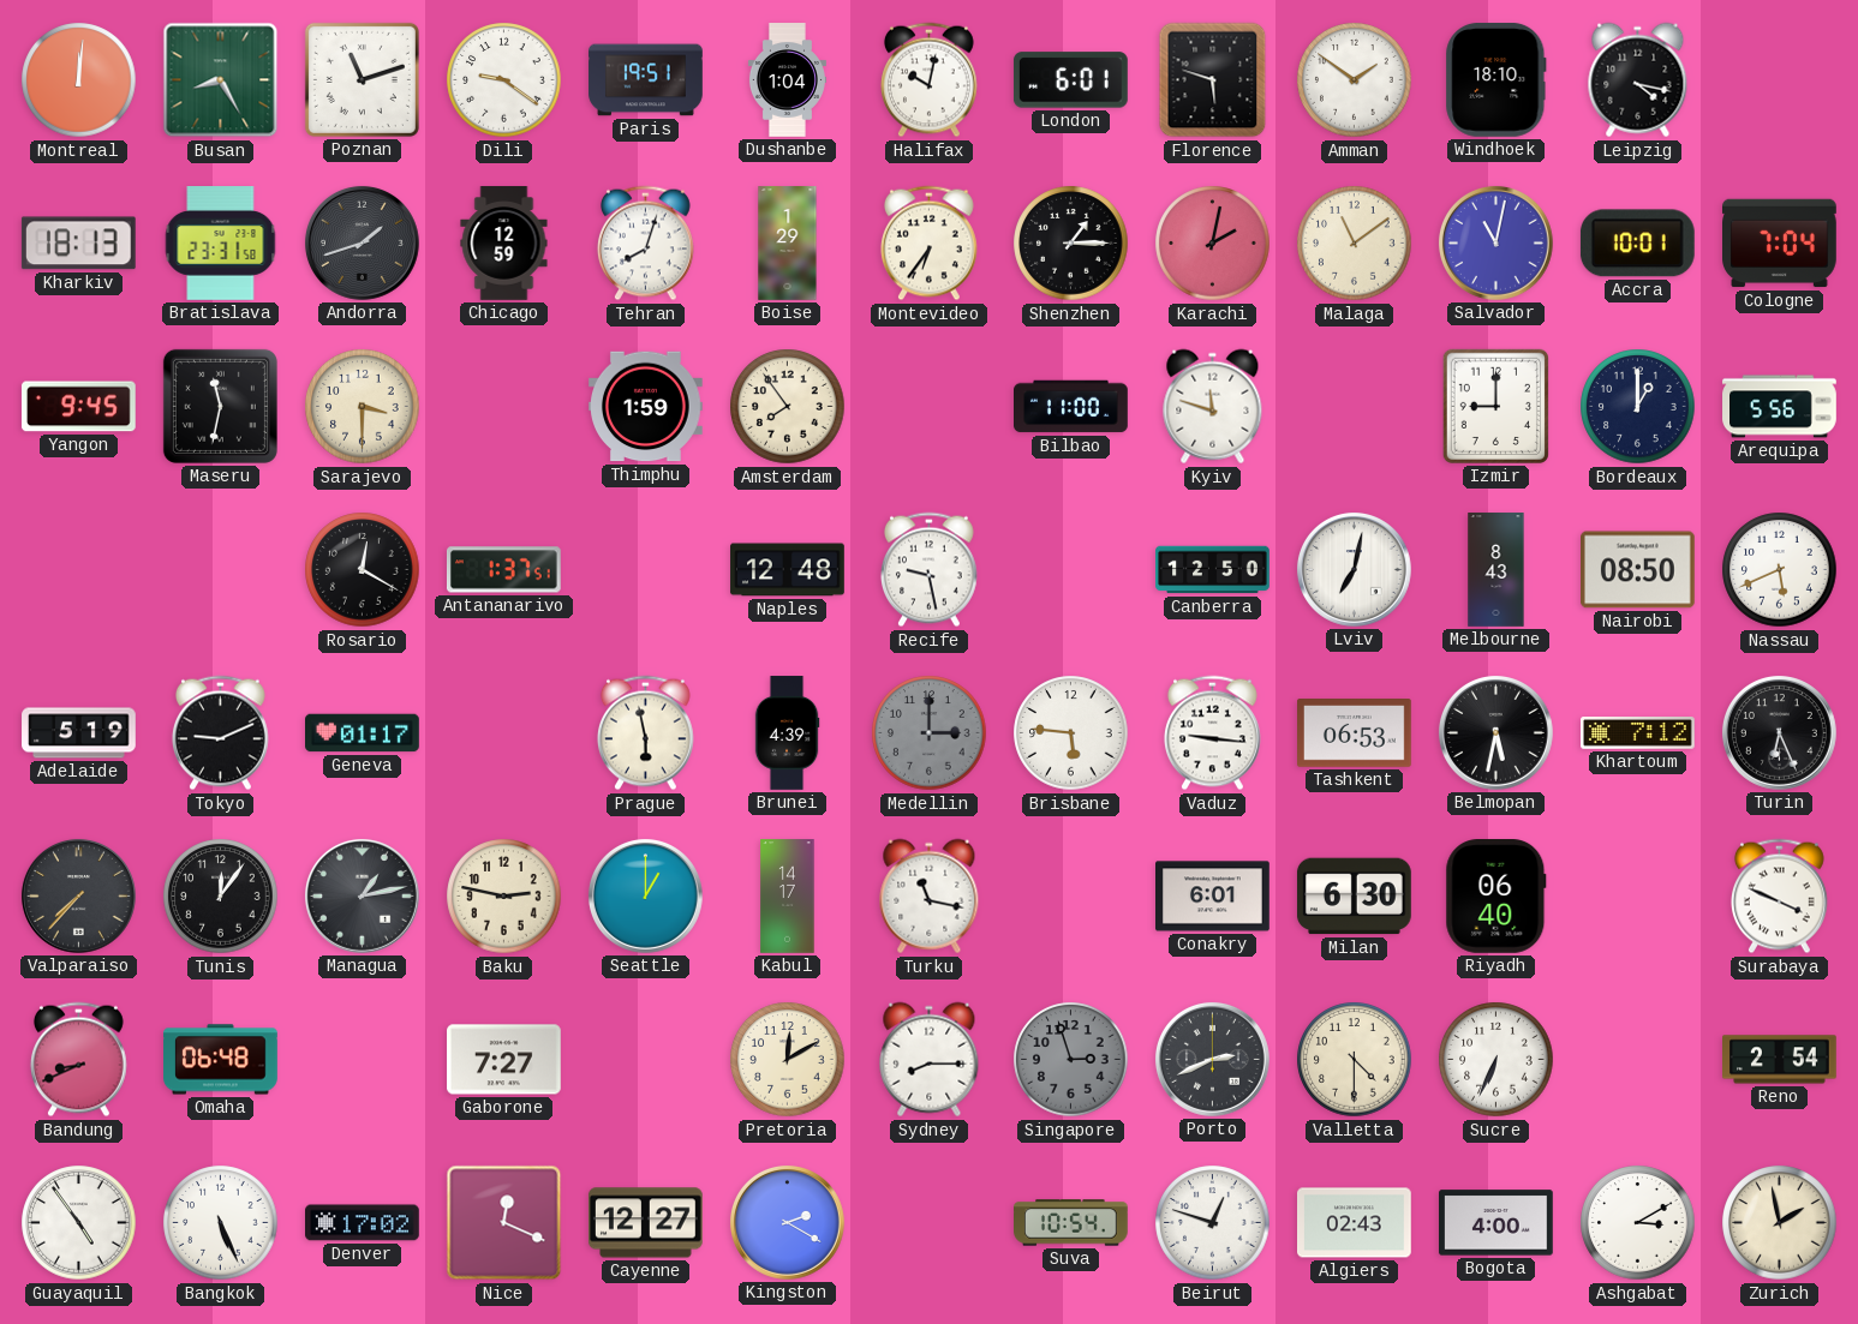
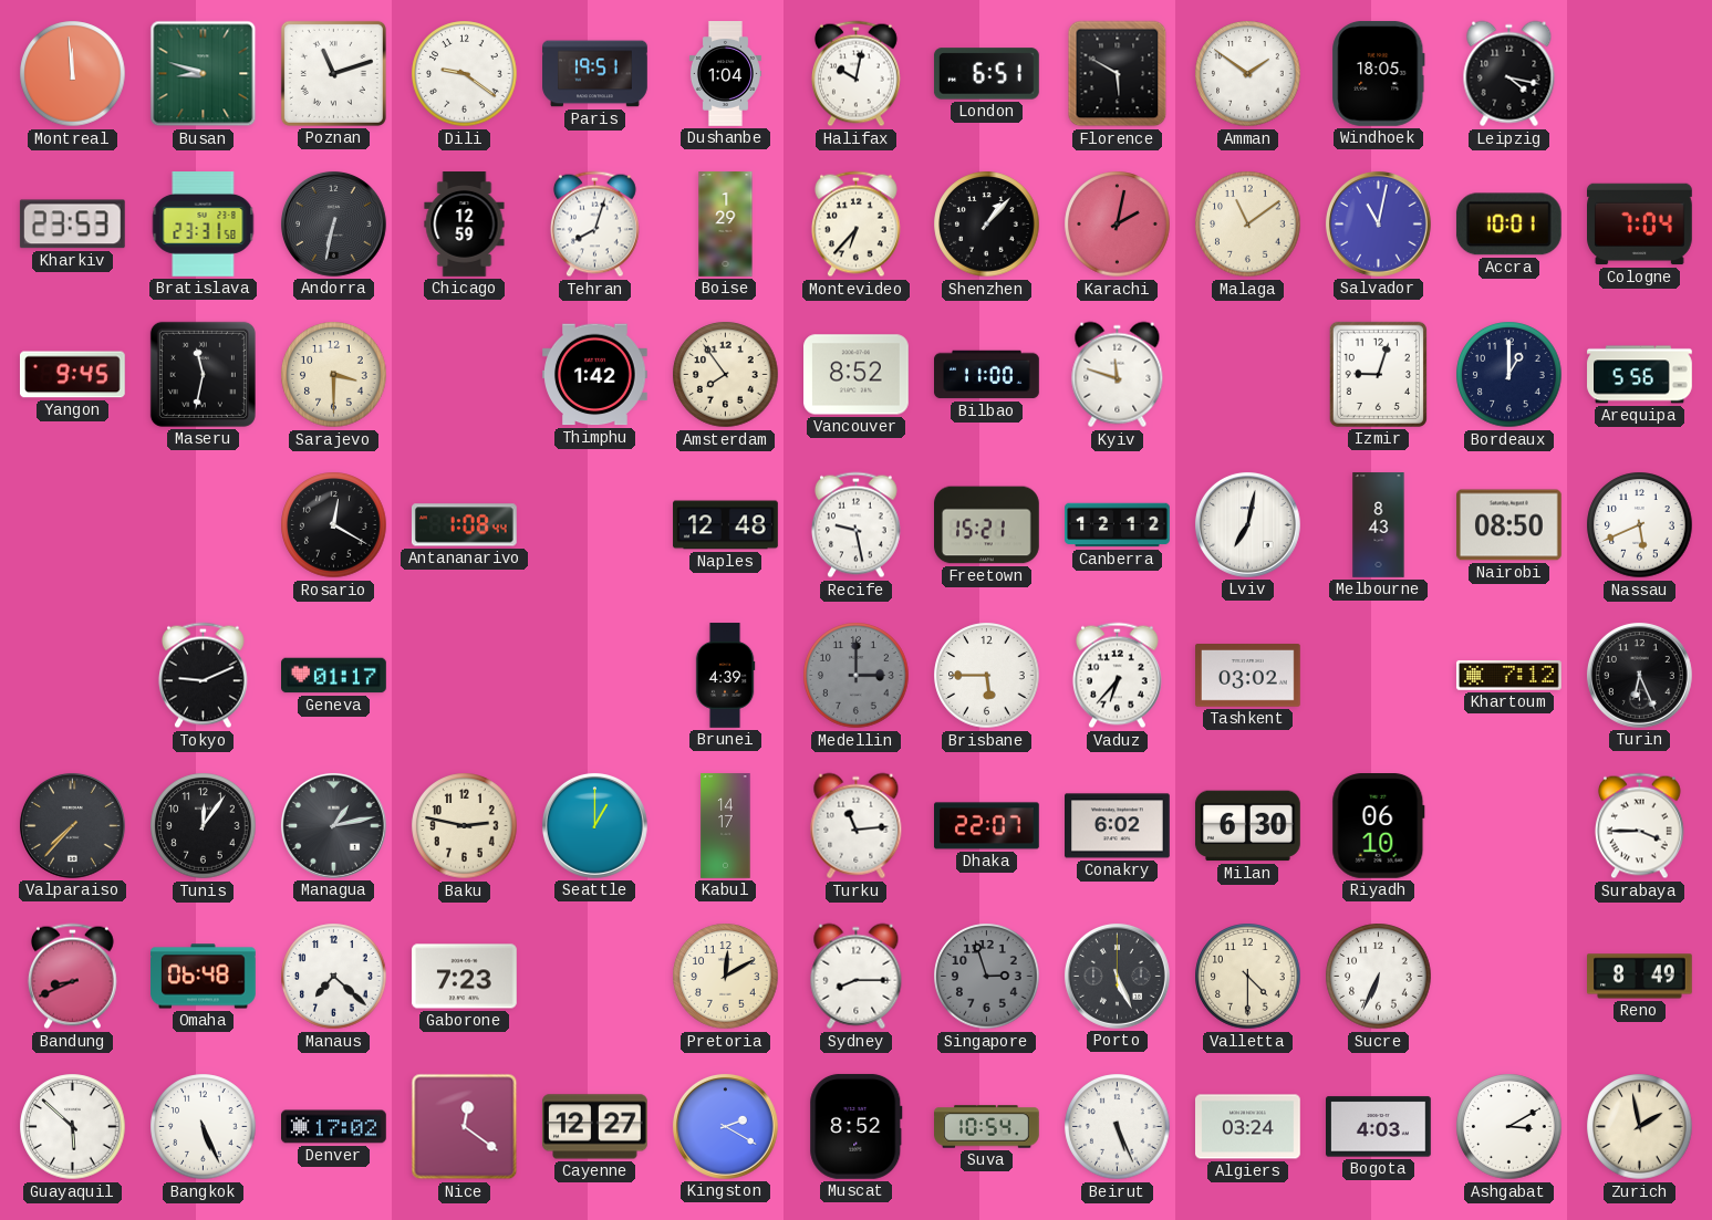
Montreal: 12:01 -> 11:59
Busan: 8:25 -> 8:48
London: 6:01 -> 6:51
Florence: 5:48 -> 5:50
Windhoek: 18:10 -> 18:05
Kharkiv: 18:13 -> 23:53
Andorra: 1:42 -> 6:32
Montevideo: 6:36 -> 6:37
Shenzhen: 1:15 -> 1:07
Thimphu: 1:59 -> 1:42
Vancouver: none -> 8:52
Izmir: 9:00 -> 9:03
Antananarivo: 1:37 -> 1:08
Freetown: none -> 15:21
Canberra: 12:50 -> 12:12
Adelaide: 5:19 -> none
Prague: 5:58 -> none
Brisbane: 5:46 -> 5:45
Vaduz: 9:16 -> 6:37
Tashkent: 06:53 -> 03:02
Belmopan: 5:32 -> none
Turku: 11:17 -> 11:14
Dhaka: none -> 22:07
Conakry: 6:01 -> 6:02
Riyadh: 06:40 -> 06:10
Surabaya: 3:49 -> 3:45
Manaus: none -> 7:22
Gaborone: 7:27 -> 7:23
Porto: 2:41 -> 5:26
Reno: 2:54 -> 8:49
Guayaquil: 4:54 -> 5:52
Nice: 12:19 -> 12:21
Muscat: none -> 8:52
Beirut: 12:48 -> 5:26
Algiers: 02:43 -> 03:24
Bogota: 4:00 -> 4:03
